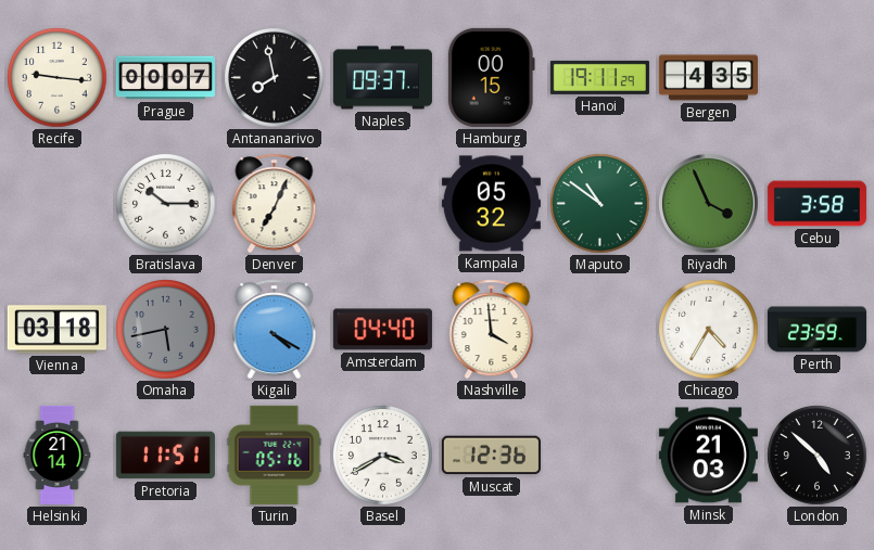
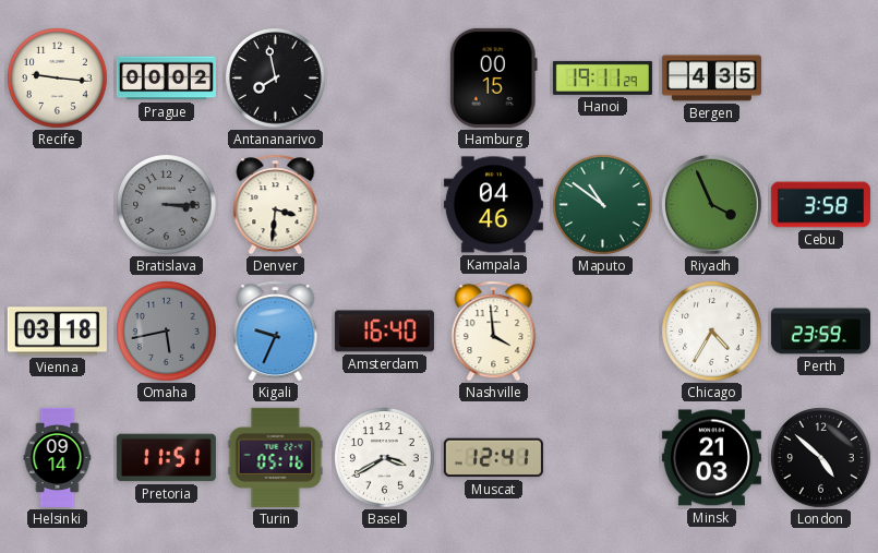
Prague: 00:07 -> 00:02
Naples: 09:37 -> none
Bratislava: 10:15 -> 3:15
Bratislava dial: white -> grey
Denver: 7:04 -> 3:31
Kampala: 05:32 -> 04:46
Kigali: 4:20 -> 9:34
Amsterdam: 04:40 -> 16:40
Helsinki: 21:14 -> 09:14
Muscat: 12:36 -> 12:41
